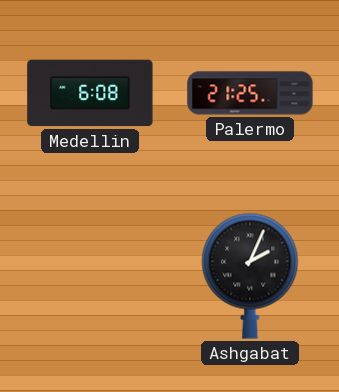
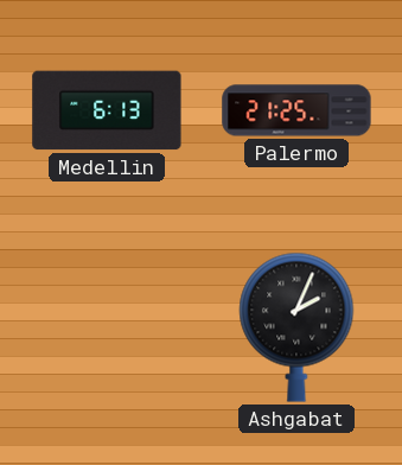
Medellin: 6:08 -> 6:13
